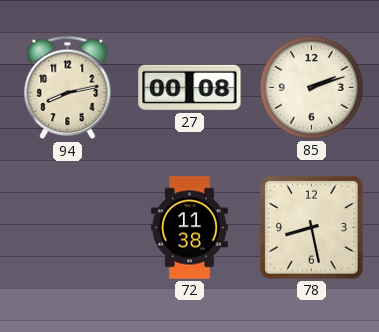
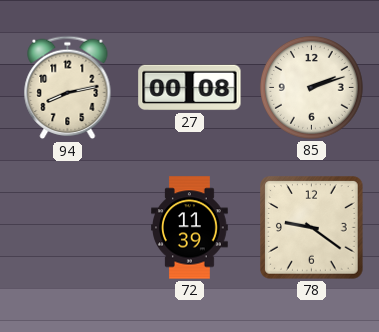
72: 11:38 -> 11:39
78: 8:28 -> 9:21
